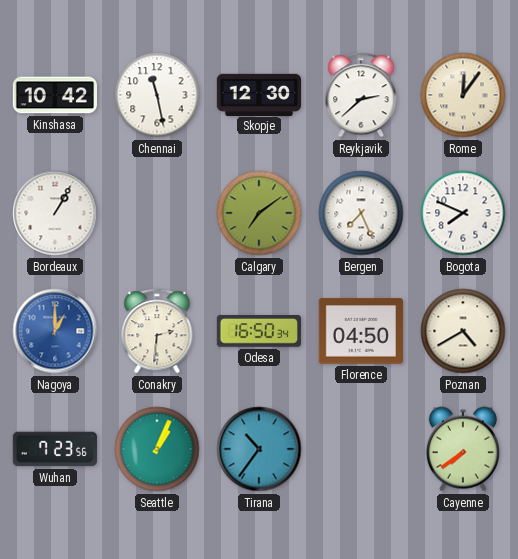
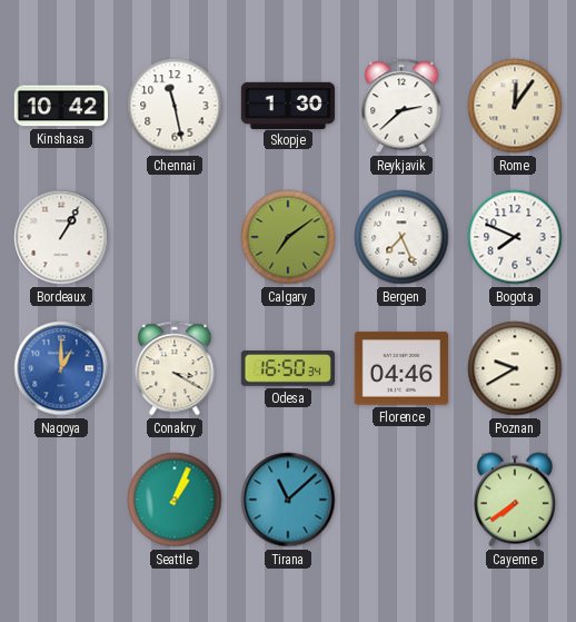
Skopje: 12:30 -> 1:30
Conakry: 2:31 -> 3:20
Florence: 04:50 -> 04:46
Poznan: 4:40 -> 9:40
Wuhan: 7:23 -> none
Tirana: 10:36 -> 11:08
